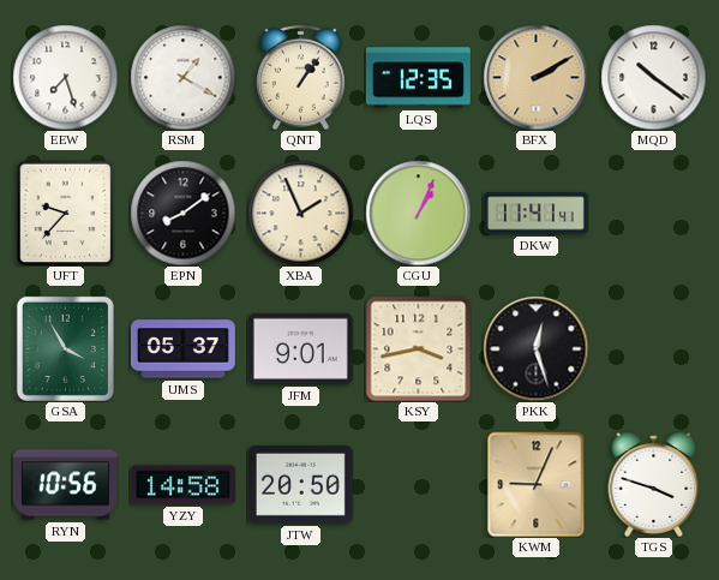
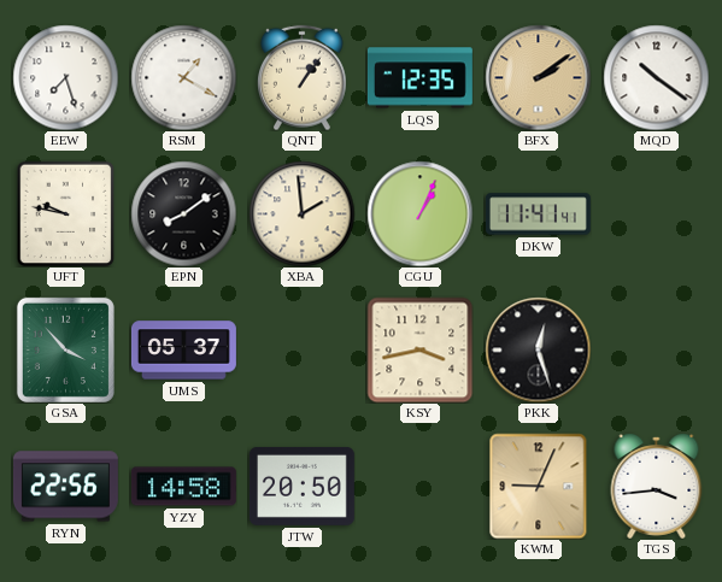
BFX: 2:10 -> 2:09
UFT: 9:37 -> 9:47
XBA: 1:56 -> 1:59
GSA: 3:55 -> 3:53
JFM: 9:01 -> none
RYN: 10:56 -> 22:56
TGS: 3:48 -> 3:44
